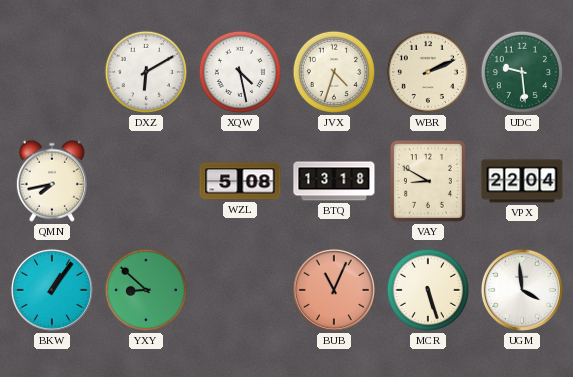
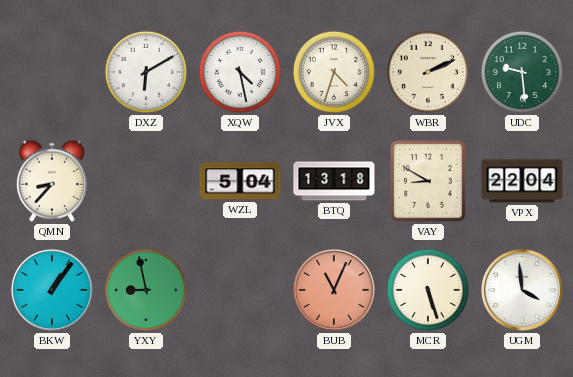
QMN: 7:43 -> 8:37
WZL: 5:08 -> 5:04
YXY: 8:52 -> 8:58
